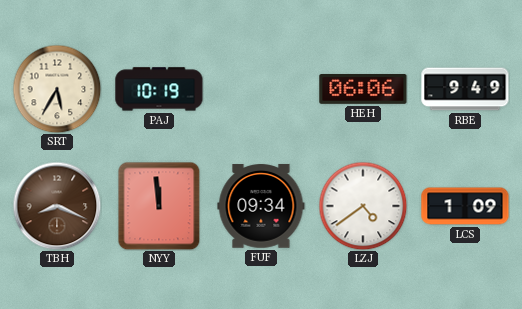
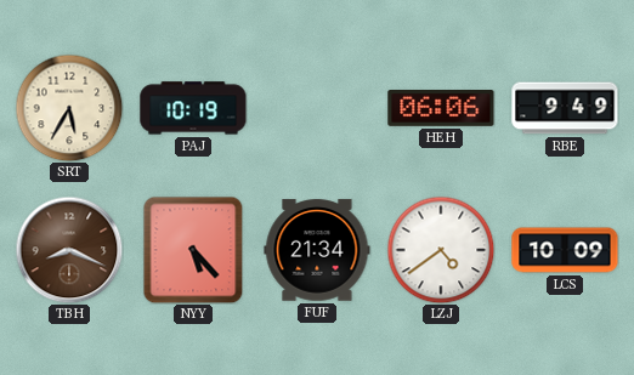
NYY: 11:59 -> 5:23
FUF: 09:34 -> 21:34
LCS: 1:09 -> 10:09
